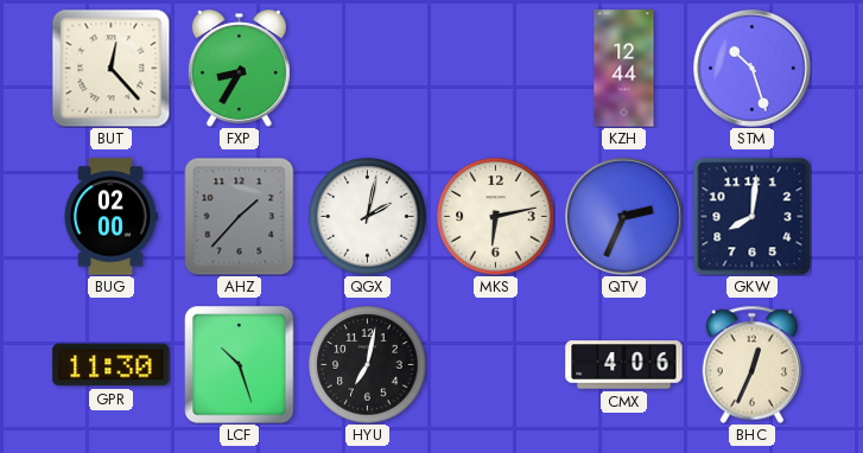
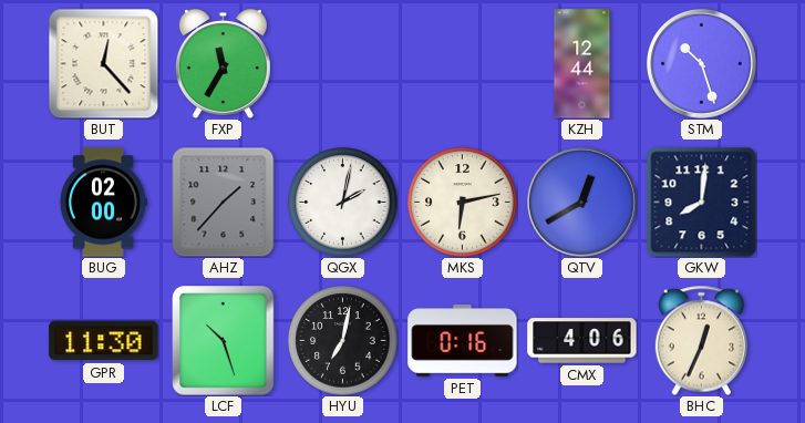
FXP: 8:35 -> 11:35
QTV: 2:34 -> 12:40
PET: none -> 0:16
